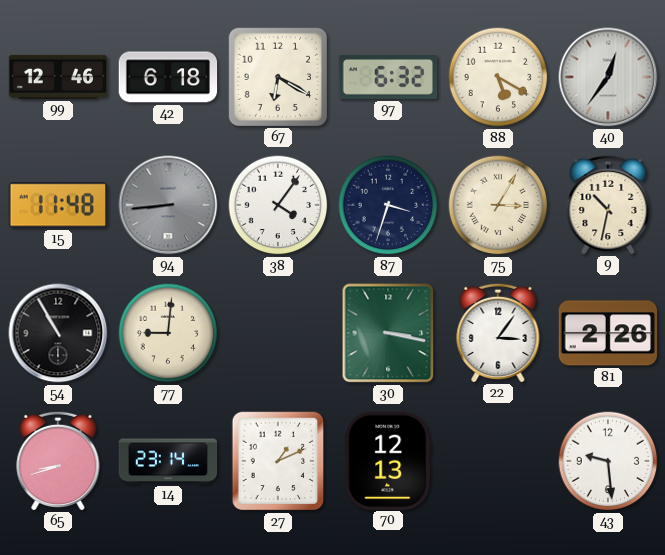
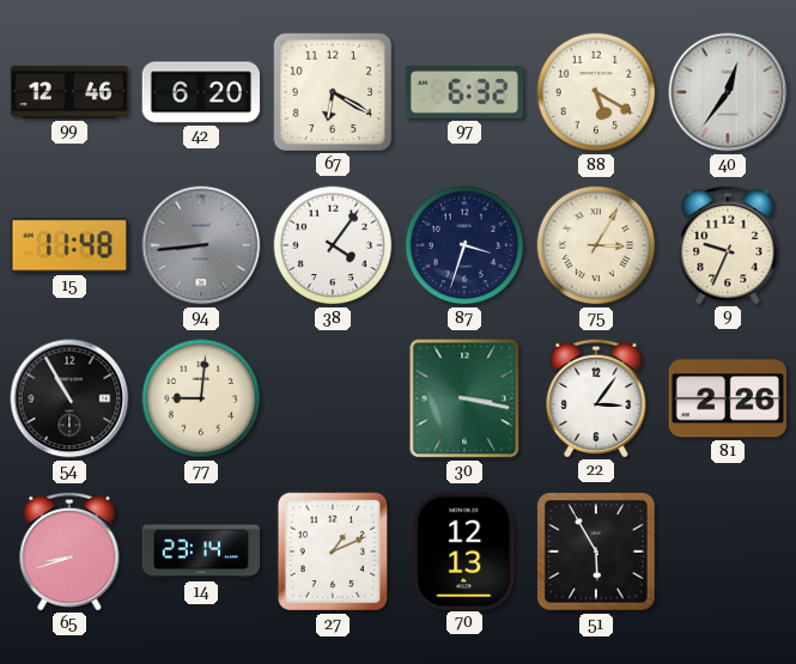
42: 6:18 -> 6:20
9: 10:32 -> 9:34
51: none -> 5:55
43: 9:29 -> none
